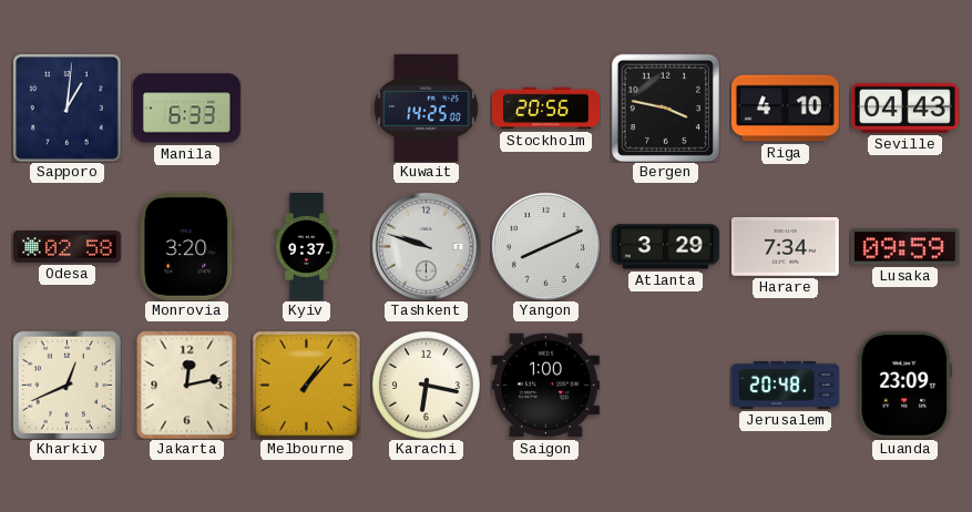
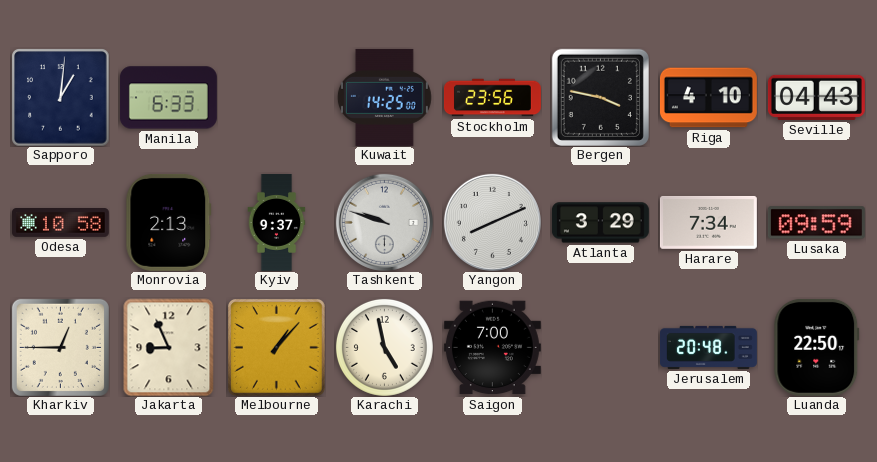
Stockholm: 20:56 -> 23:56
Odesa: 02:58 -> 10:58
Monrovia: 3:20 -> 2:13
Kharkiv: 12:41 -> 12:45
Jakarta: 12:13 -> 8:56
Karachi: 6:17 -> 4:58
Saigon: 1:00 -> 7:00
Luanda: 23:09 -> 22:50
